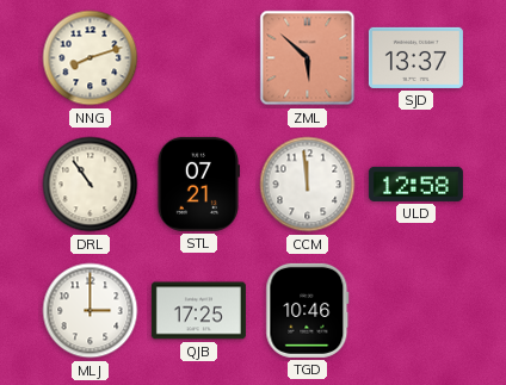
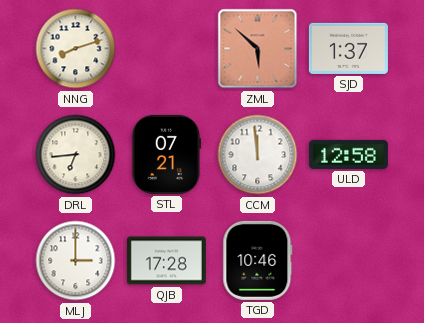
SJD: 13:37 -> 1:37
DRL: 10:54 -> 6:44
QJB: 17:25 -> 17:28
